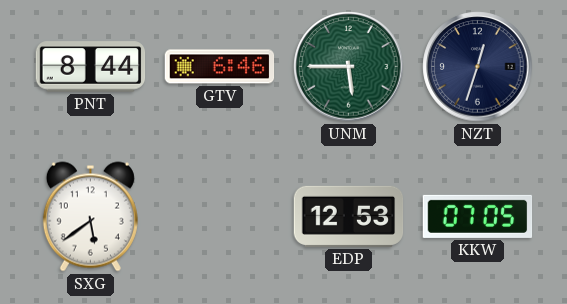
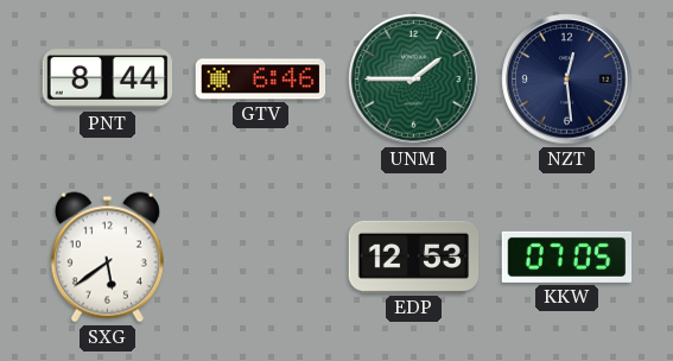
UNM: 5:45 -> 1:45
NZT: 12:33 -> 12:29
